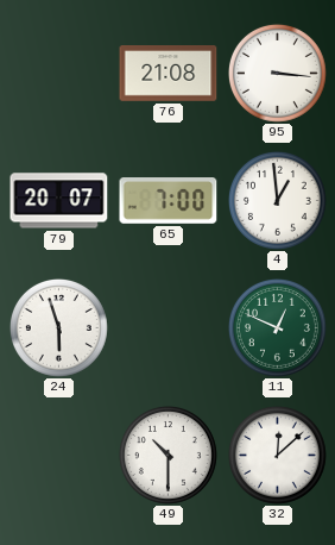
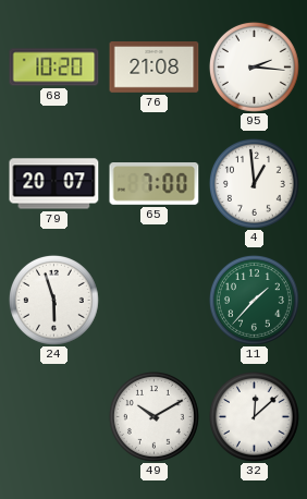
68: none -> 10:20
95: 3:16 -> 2:16
11: 12:49 -> 1:37
49: 10:30 -> 10:10
